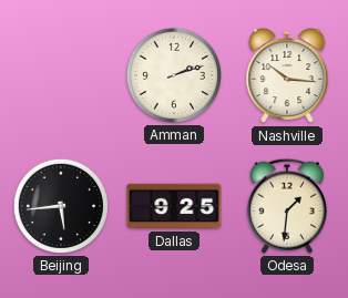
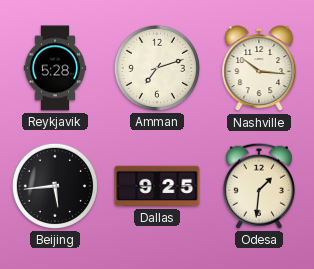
Reykjavik: none -> 5:28
Amman: 2:12 -> 7:12
